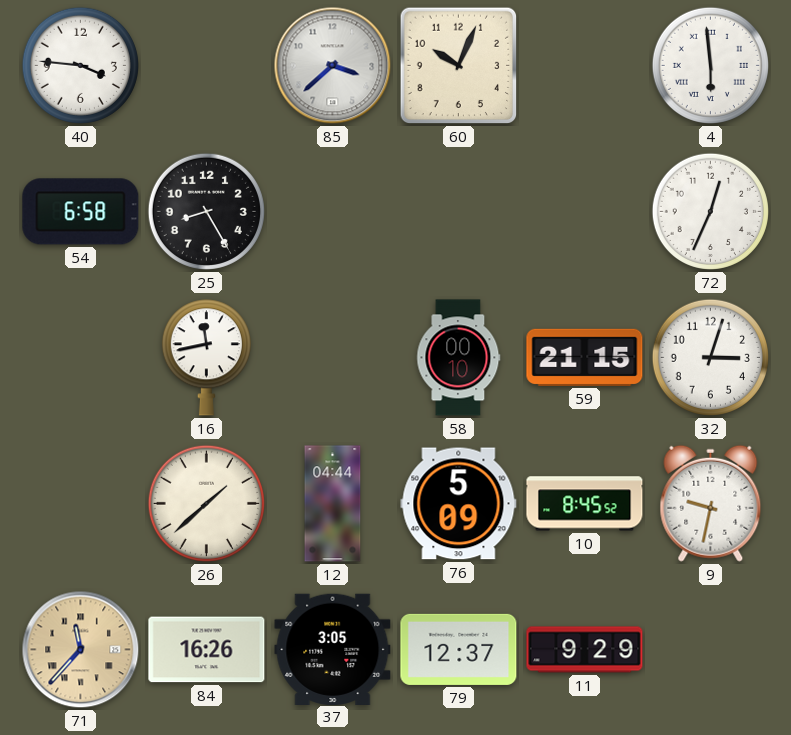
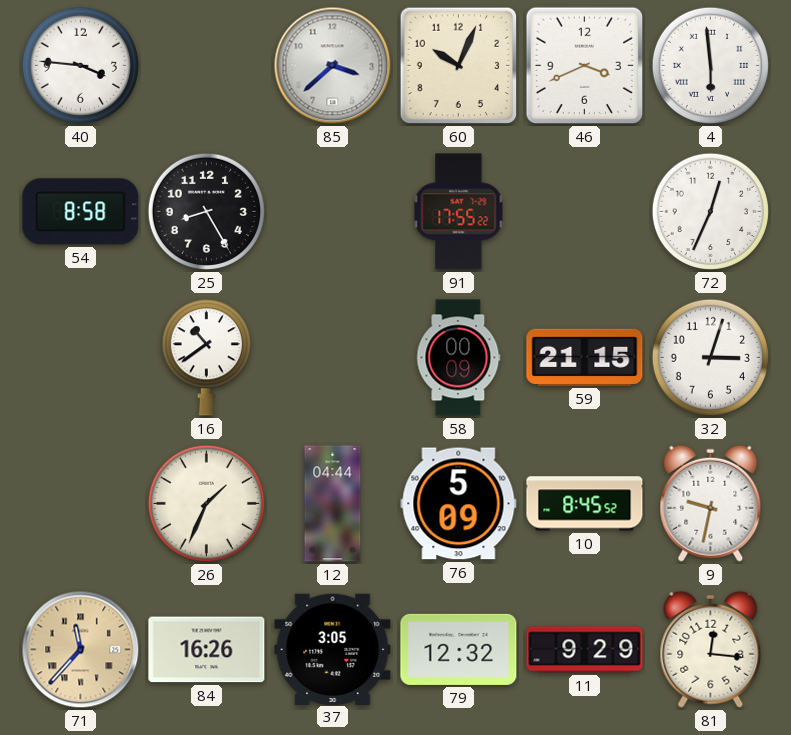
46: none -> 3:41
54: 6:58 -> 8:58
91: none -> 17:55
16: 11:43 -> 10:39
58: 00:10 -> 00:09
26: 1:38 -> 1:34
79: 12:37 -> 12:32
81: none -> 12:16
